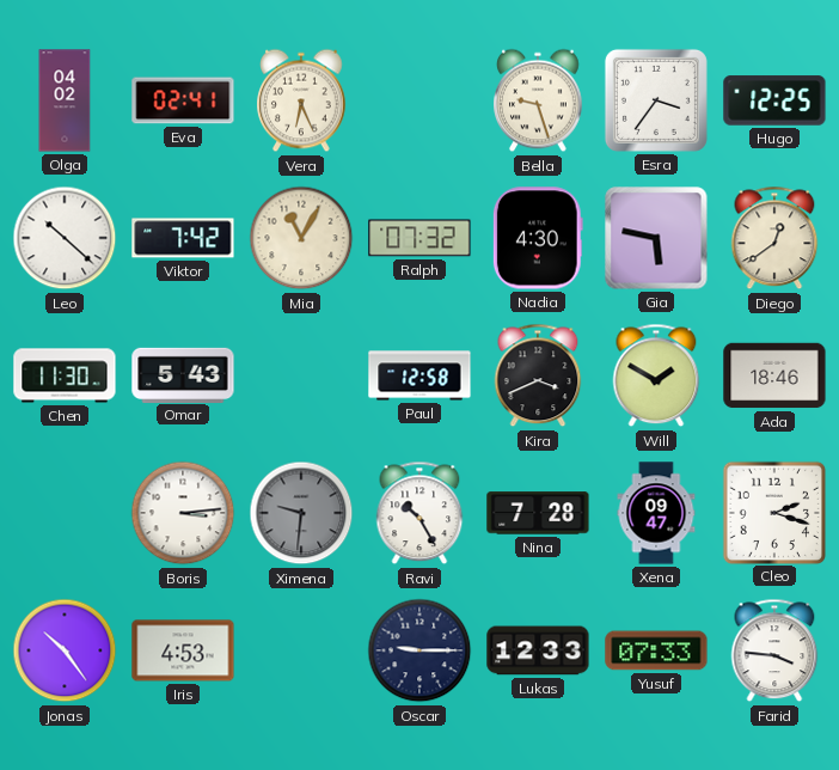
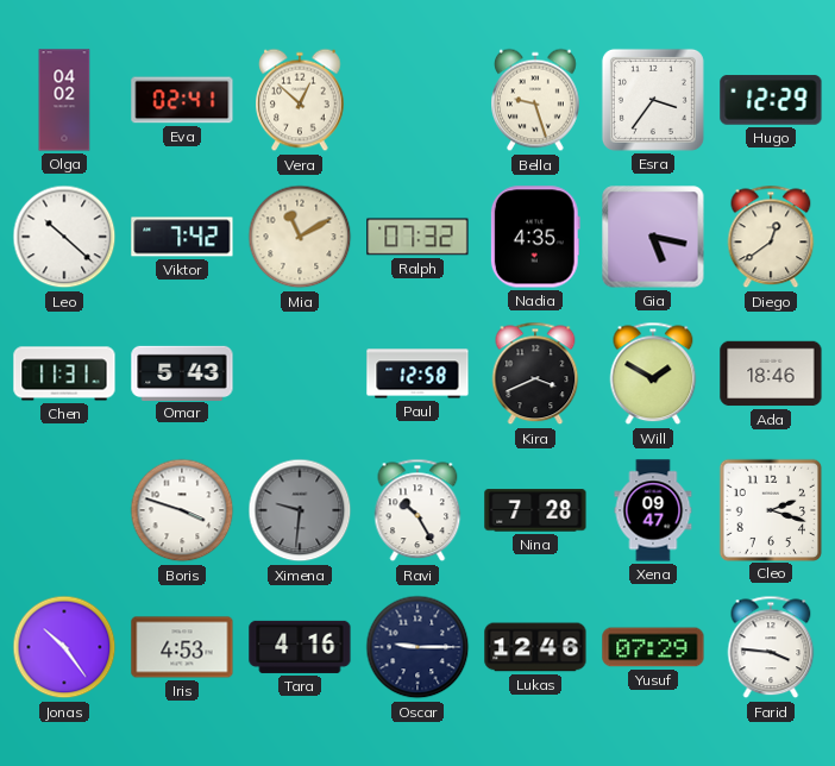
Vera: 6:26 -> 12:52
Hugo: 12:25 -> 12:29
Mia: 11:05 -> 11:10
Nadia: 4:30 -> 4:35
Gia: 5:47 -> 5:17
Chen: 11:30 -> 11:31
Boris: 3:14 -> 3:48
Tara: none -> 4:16
Lukas: 12:33 -> 12:46
Yusuf: 07:33 -> 07:29
